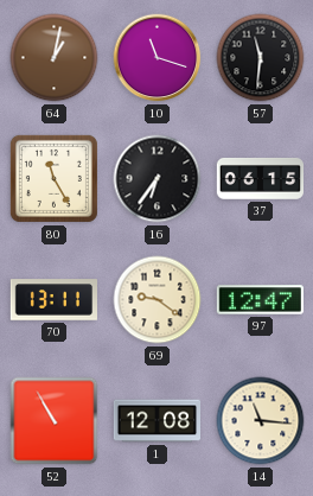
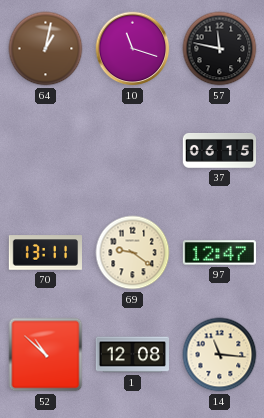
57: 11:31 -> 11:47
80: 11:25 -> none
16: 6:36 -> none
52: 10:55 -> 10:52
